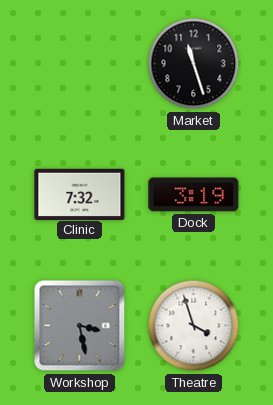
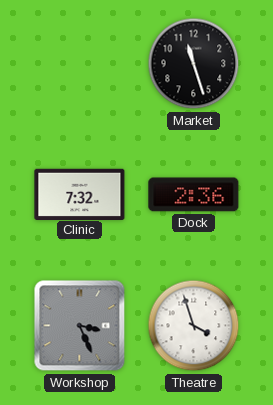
Dock: 3:19 -> 2:36
Workshop: 3:28 -> 3:26
